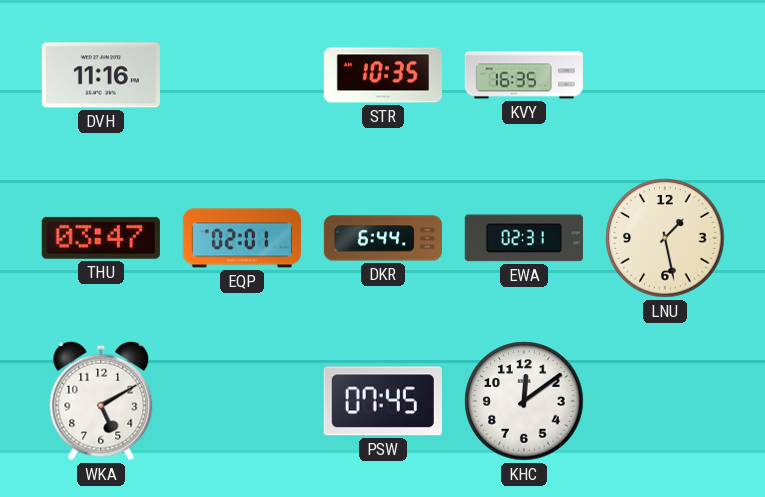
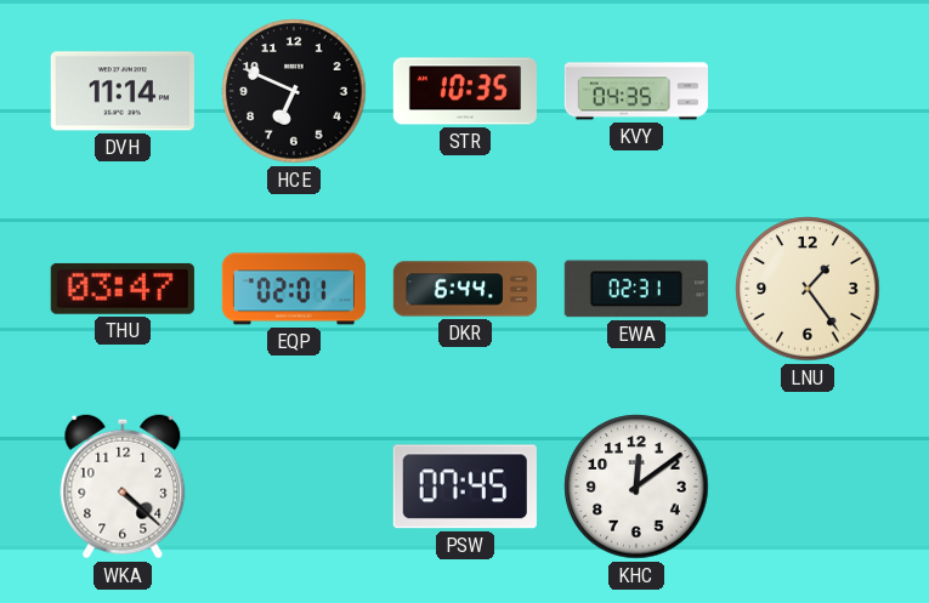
DVH: 11:16 -> 11:14
HCE: none -> 6:49
KVY: 16:35 -> 04:35
LNU: 1:28 -> 1:24
WKA: 5:10 -> 4:22
